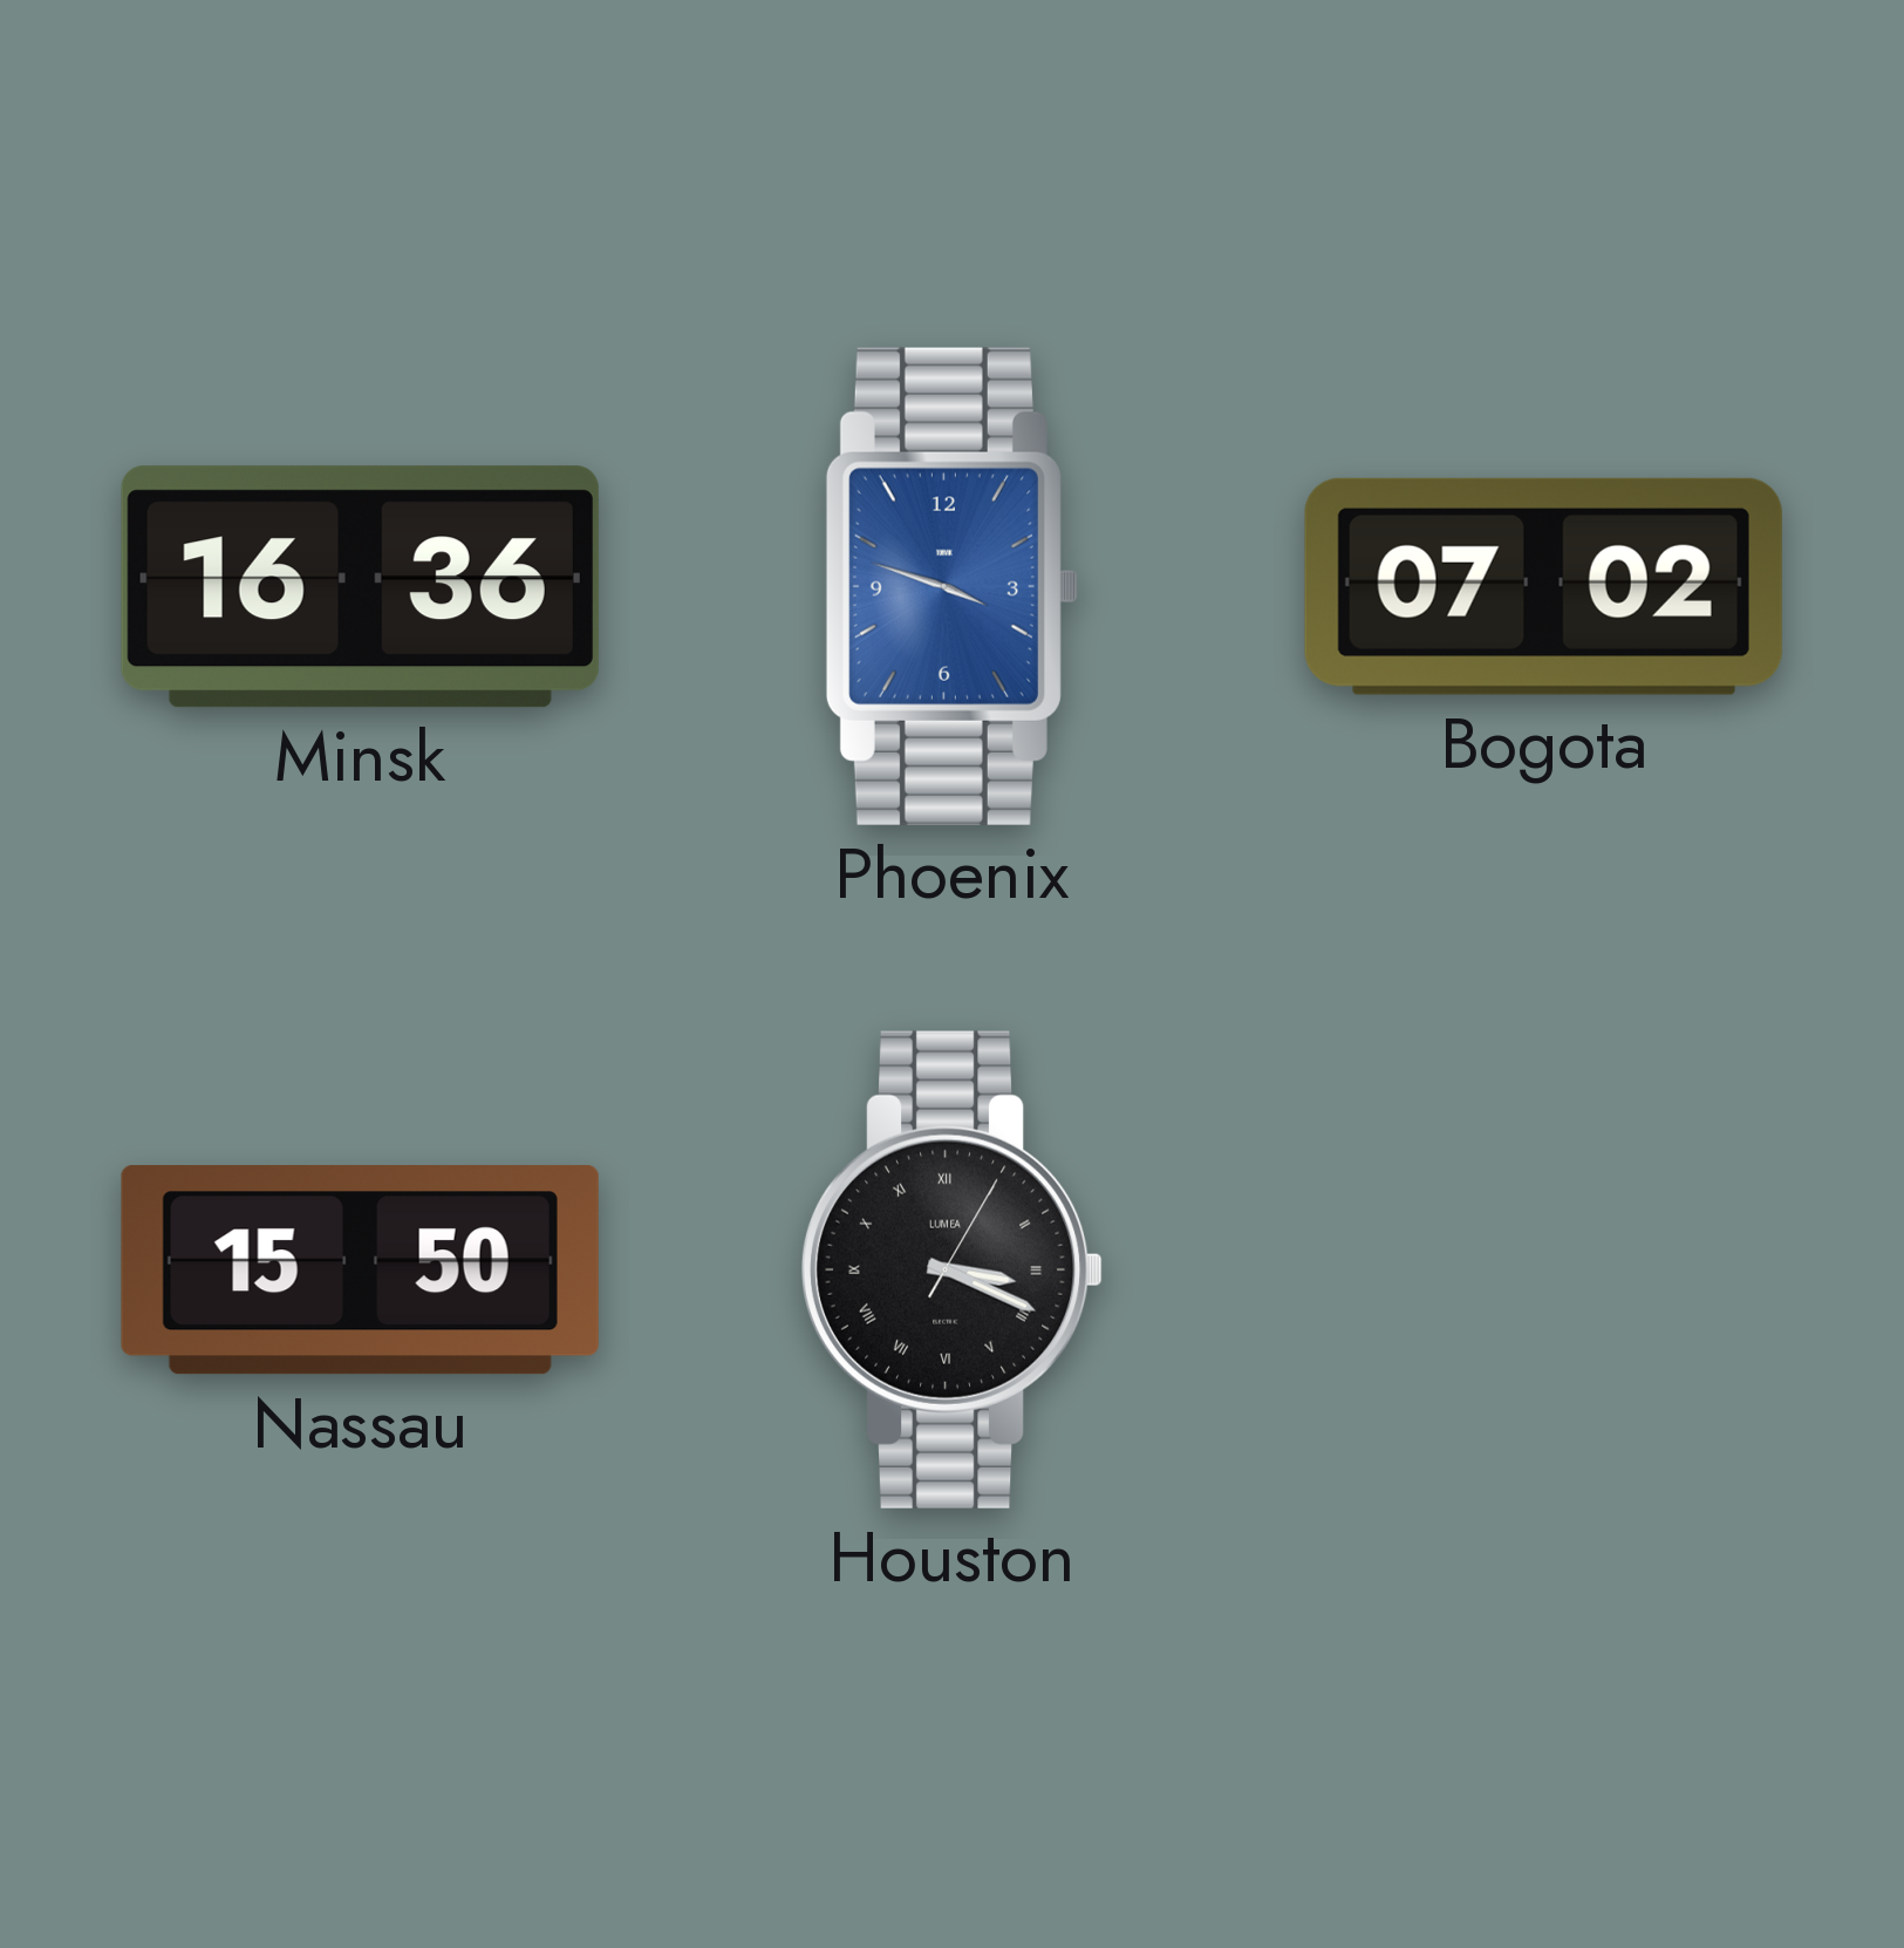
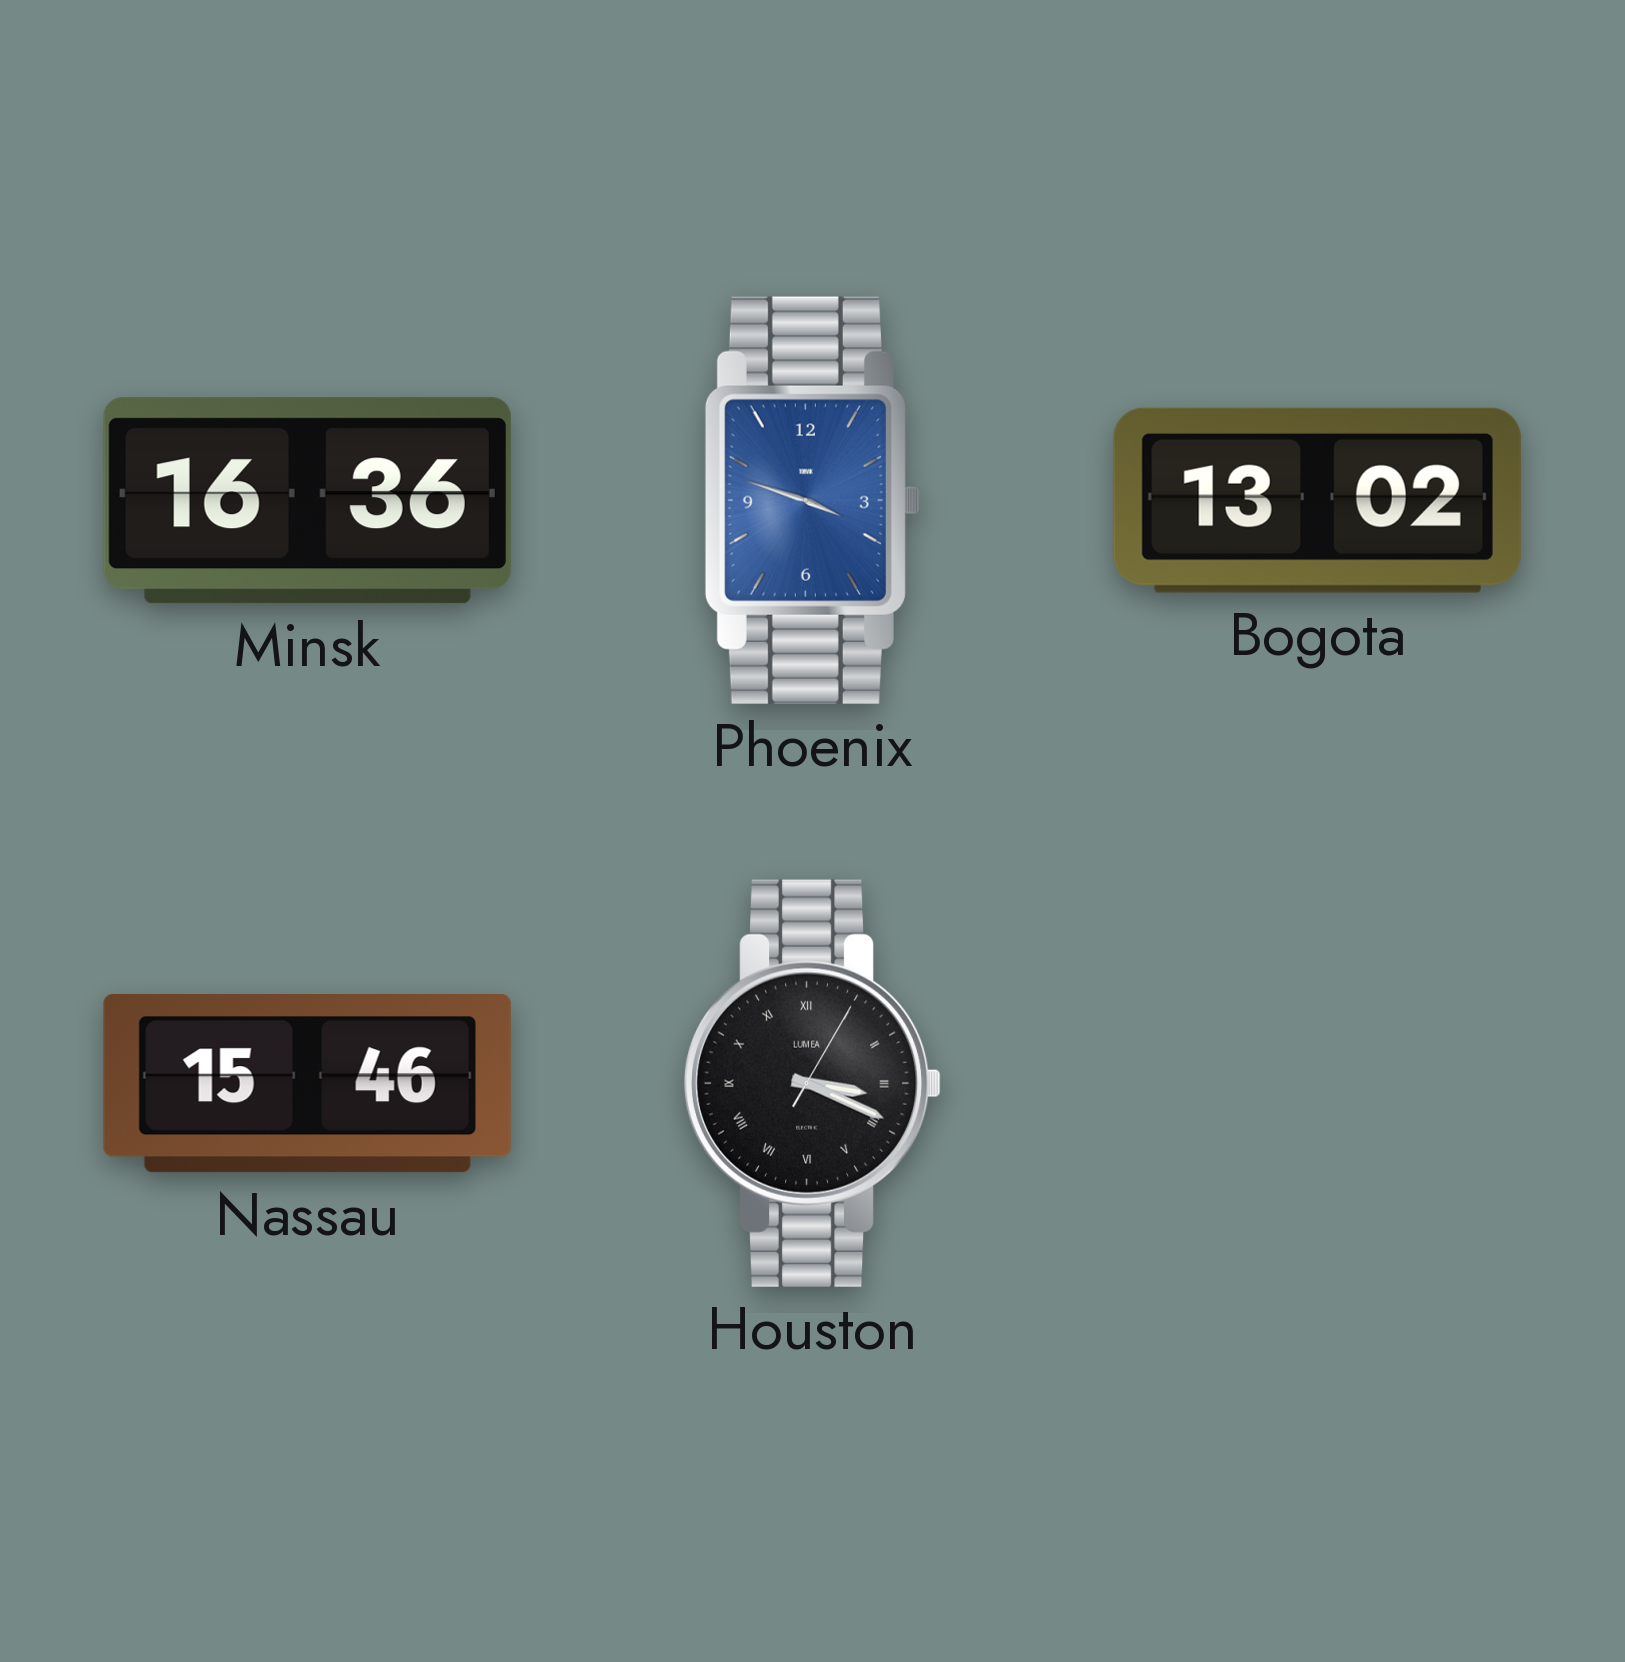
Bogota: 07:02 -> 13:02
Nassau: 15:50 -> 15:46
